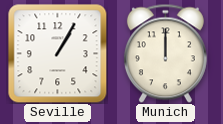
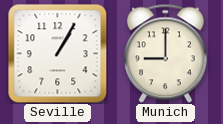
Munich: 12:00 -> 9:00
